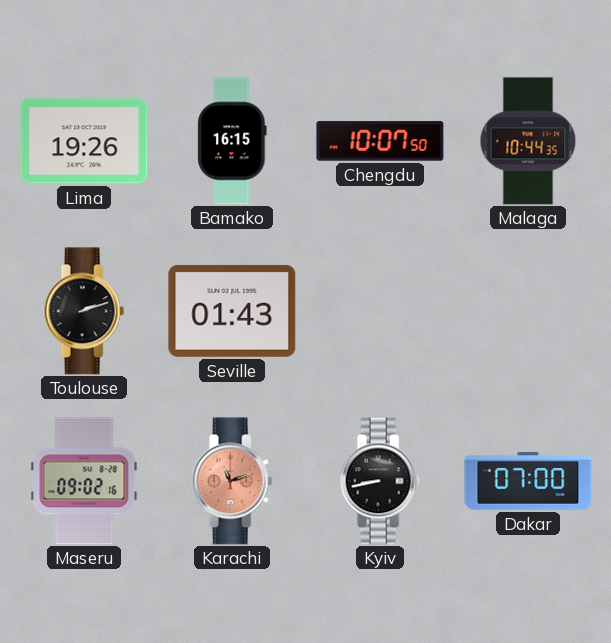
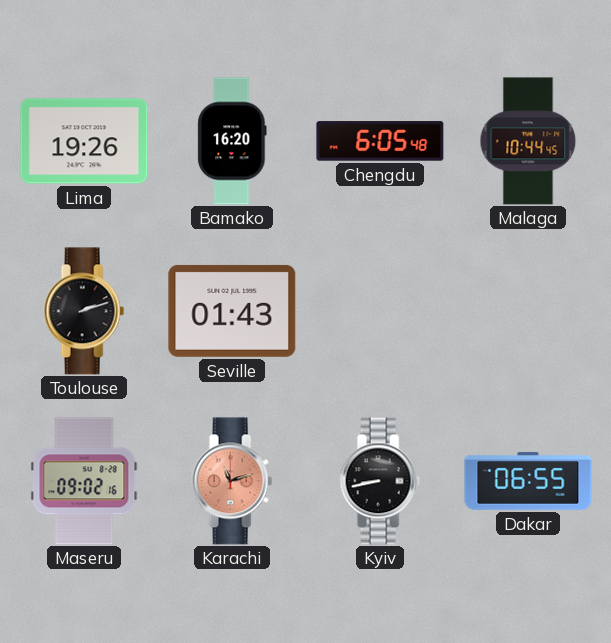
Bamako: 16:15 -> 16:20
Chengdu: 10:07 -> 6:05
Malaga: 10:44:35 -> 10:44:45
Dakar: 07:00 -> 06:55
